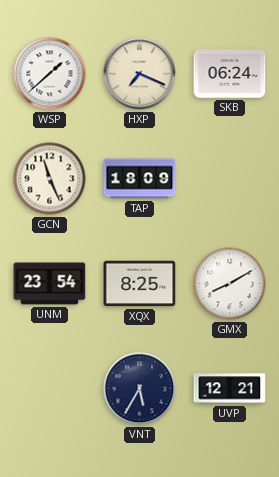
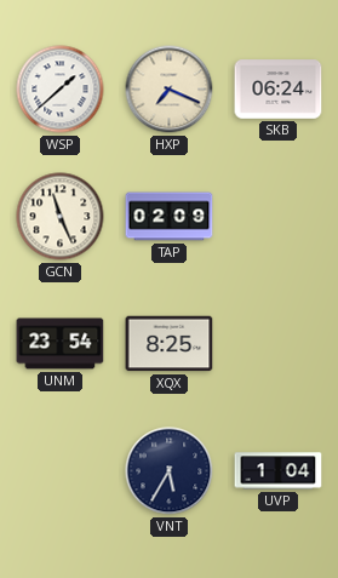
TAP: 18:09 -> 02:09
GMX: 8:10 -> none
UVP: 12:21 -> 1:04
